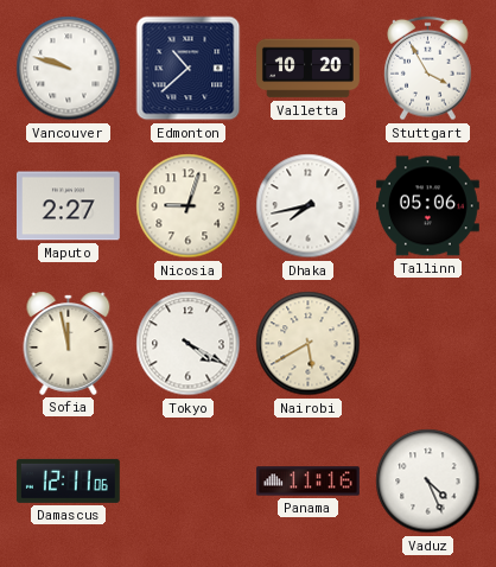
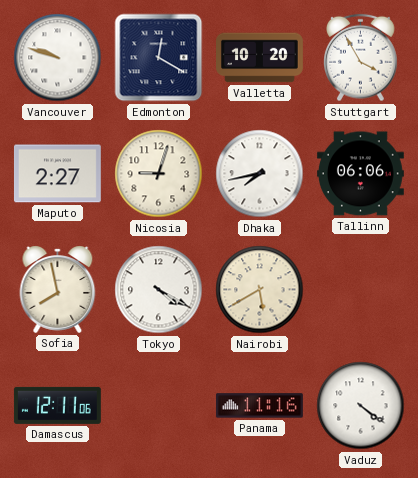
Edmonton: 10:38 -> 12:20
Tallinn: 05:06 -> 06:06
Sofia: 11:58 -> 7:58
Vaduz: 4:26 -> 4:21
